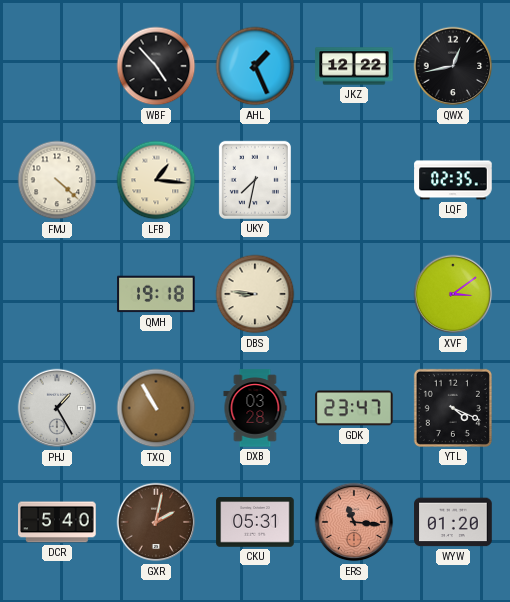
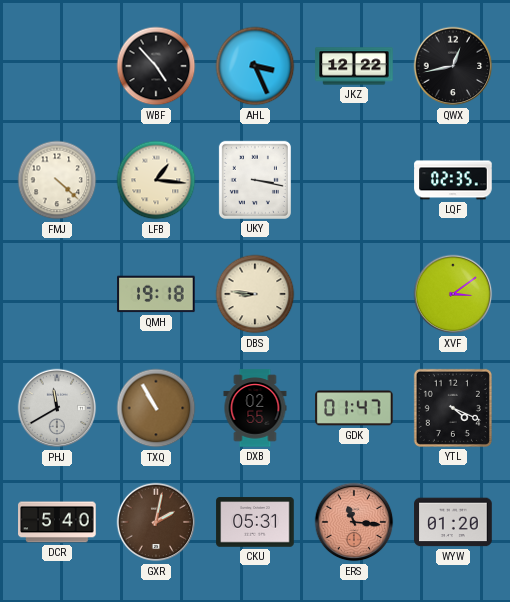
AHL: 1:26 -> 3:26
UKY: 7:32 -> 3:17
PHJ: 1:25 -> 11:40
DXB: 03:28 -> 02:55
GDK: 23:47 -> 01:47
